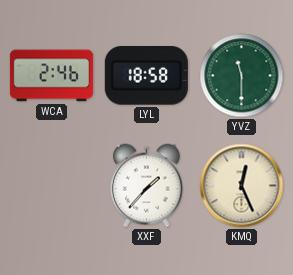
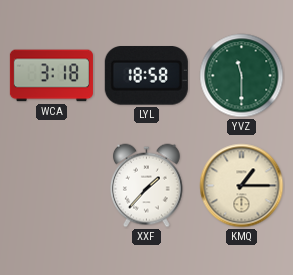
WCA: 2:46 -> 3:18
KMQ: 12:26 -> 1:15
